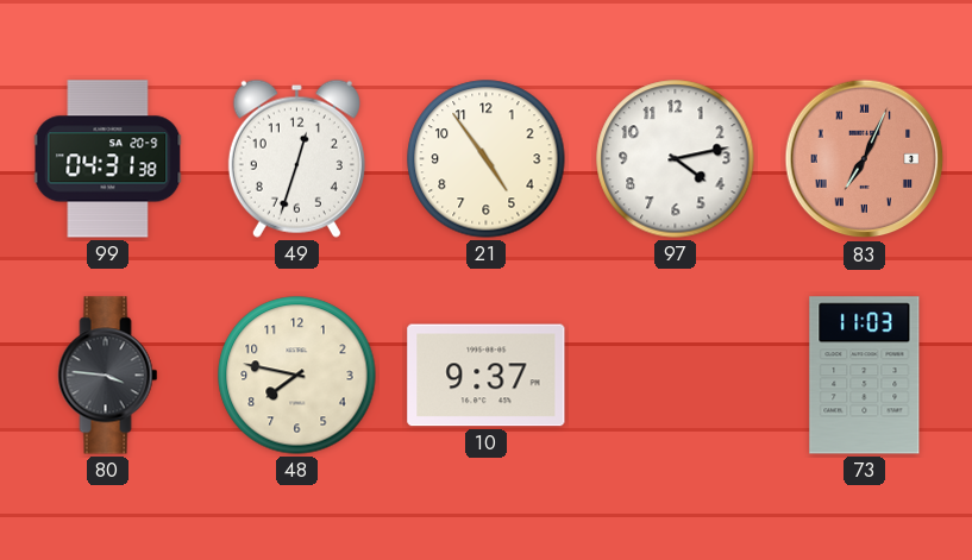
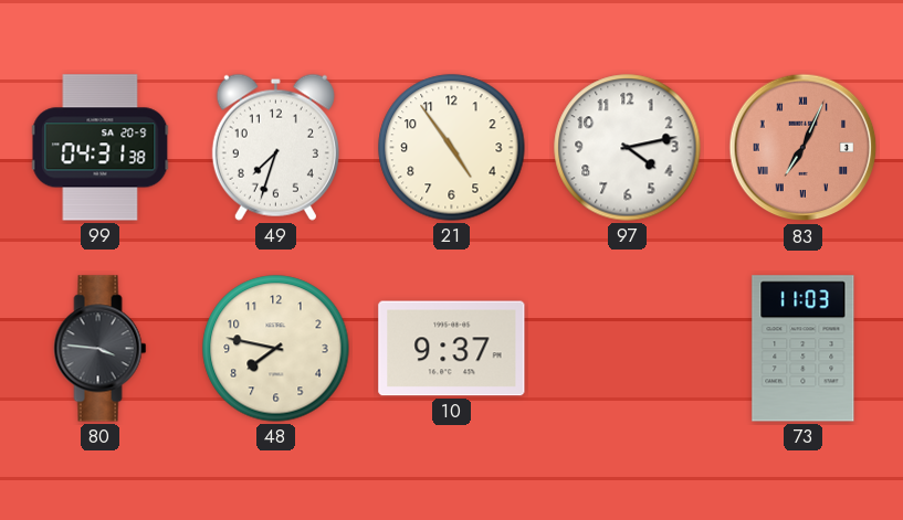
49: 12:33 -> 7:33
